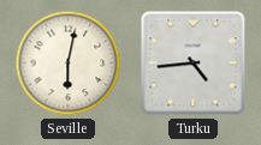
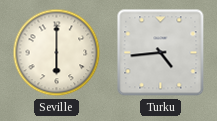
Seville: 6:02 -> 6:00
